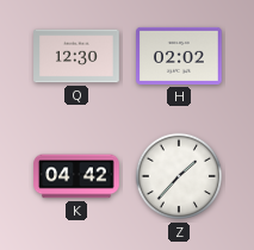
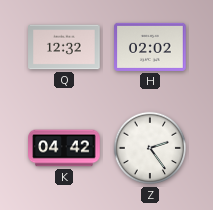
Q: 12:30 -> 12:32
Z: 1:37 -> 2:24
